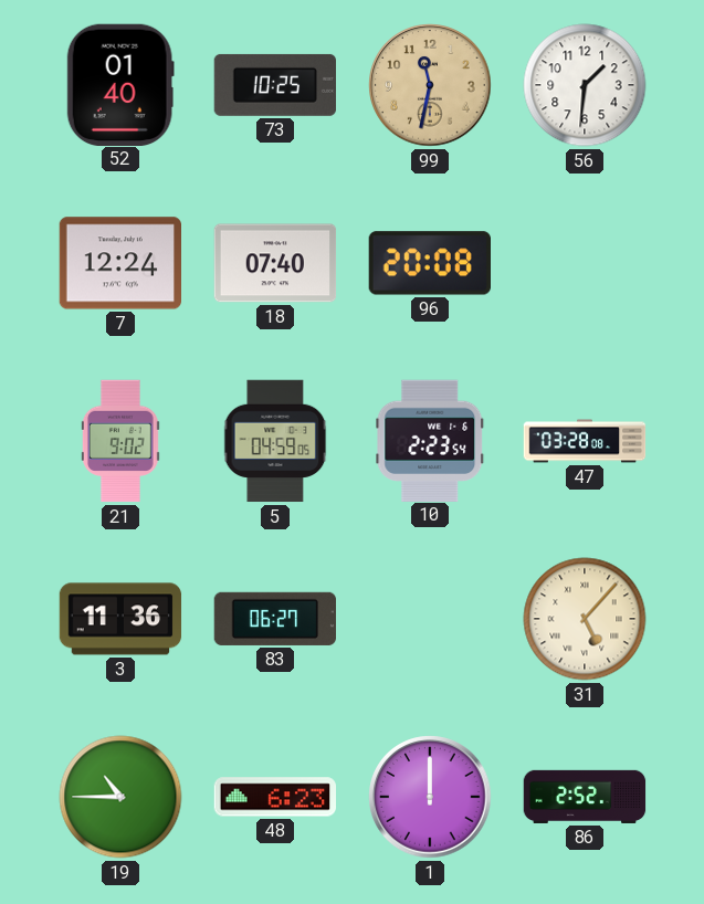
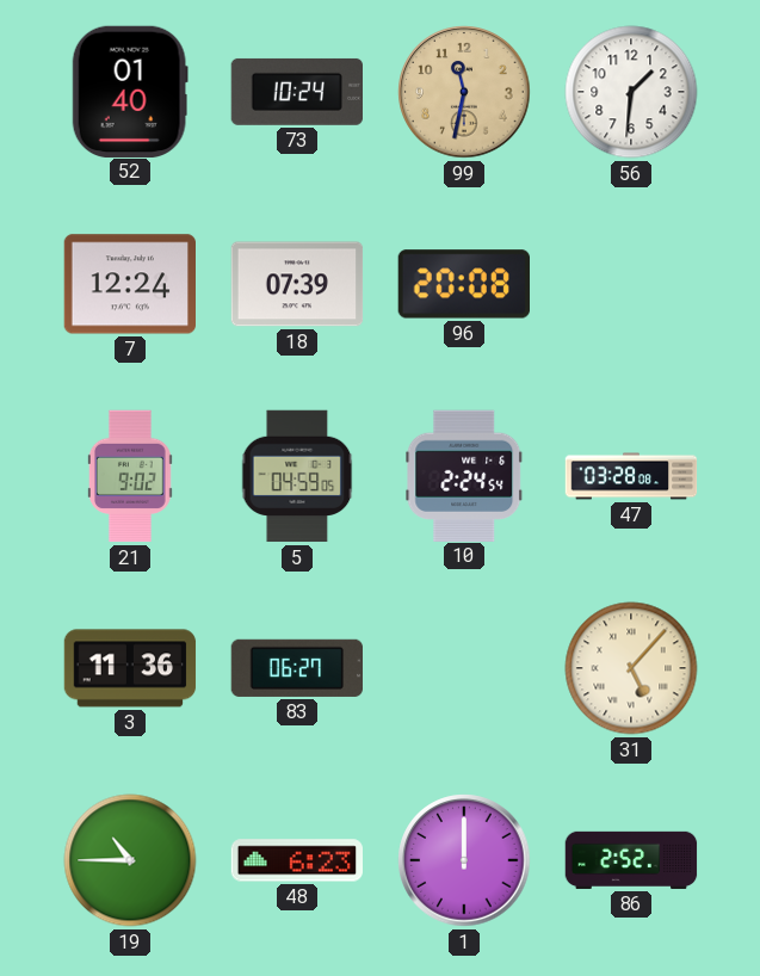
73: 10:25 -> 10:24
18: 07:40 -> 07:39
10: 2:23 -> 2:24
